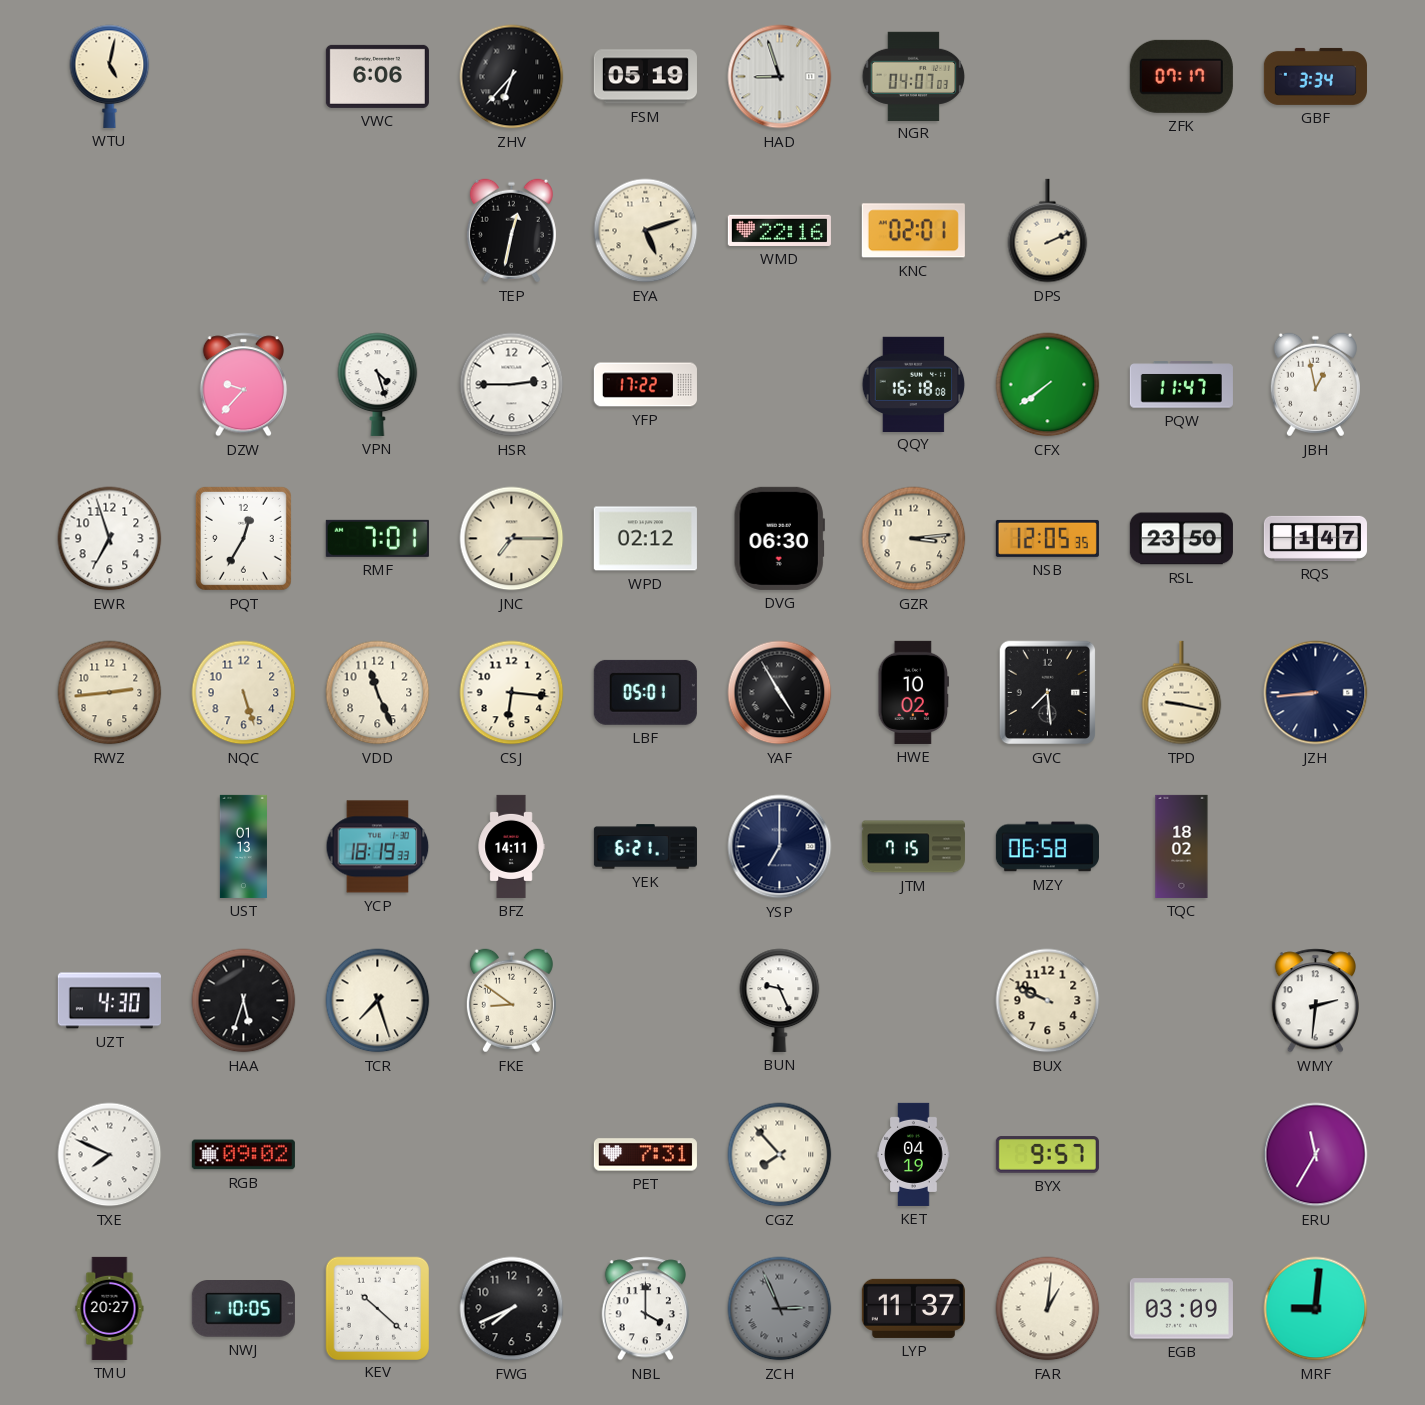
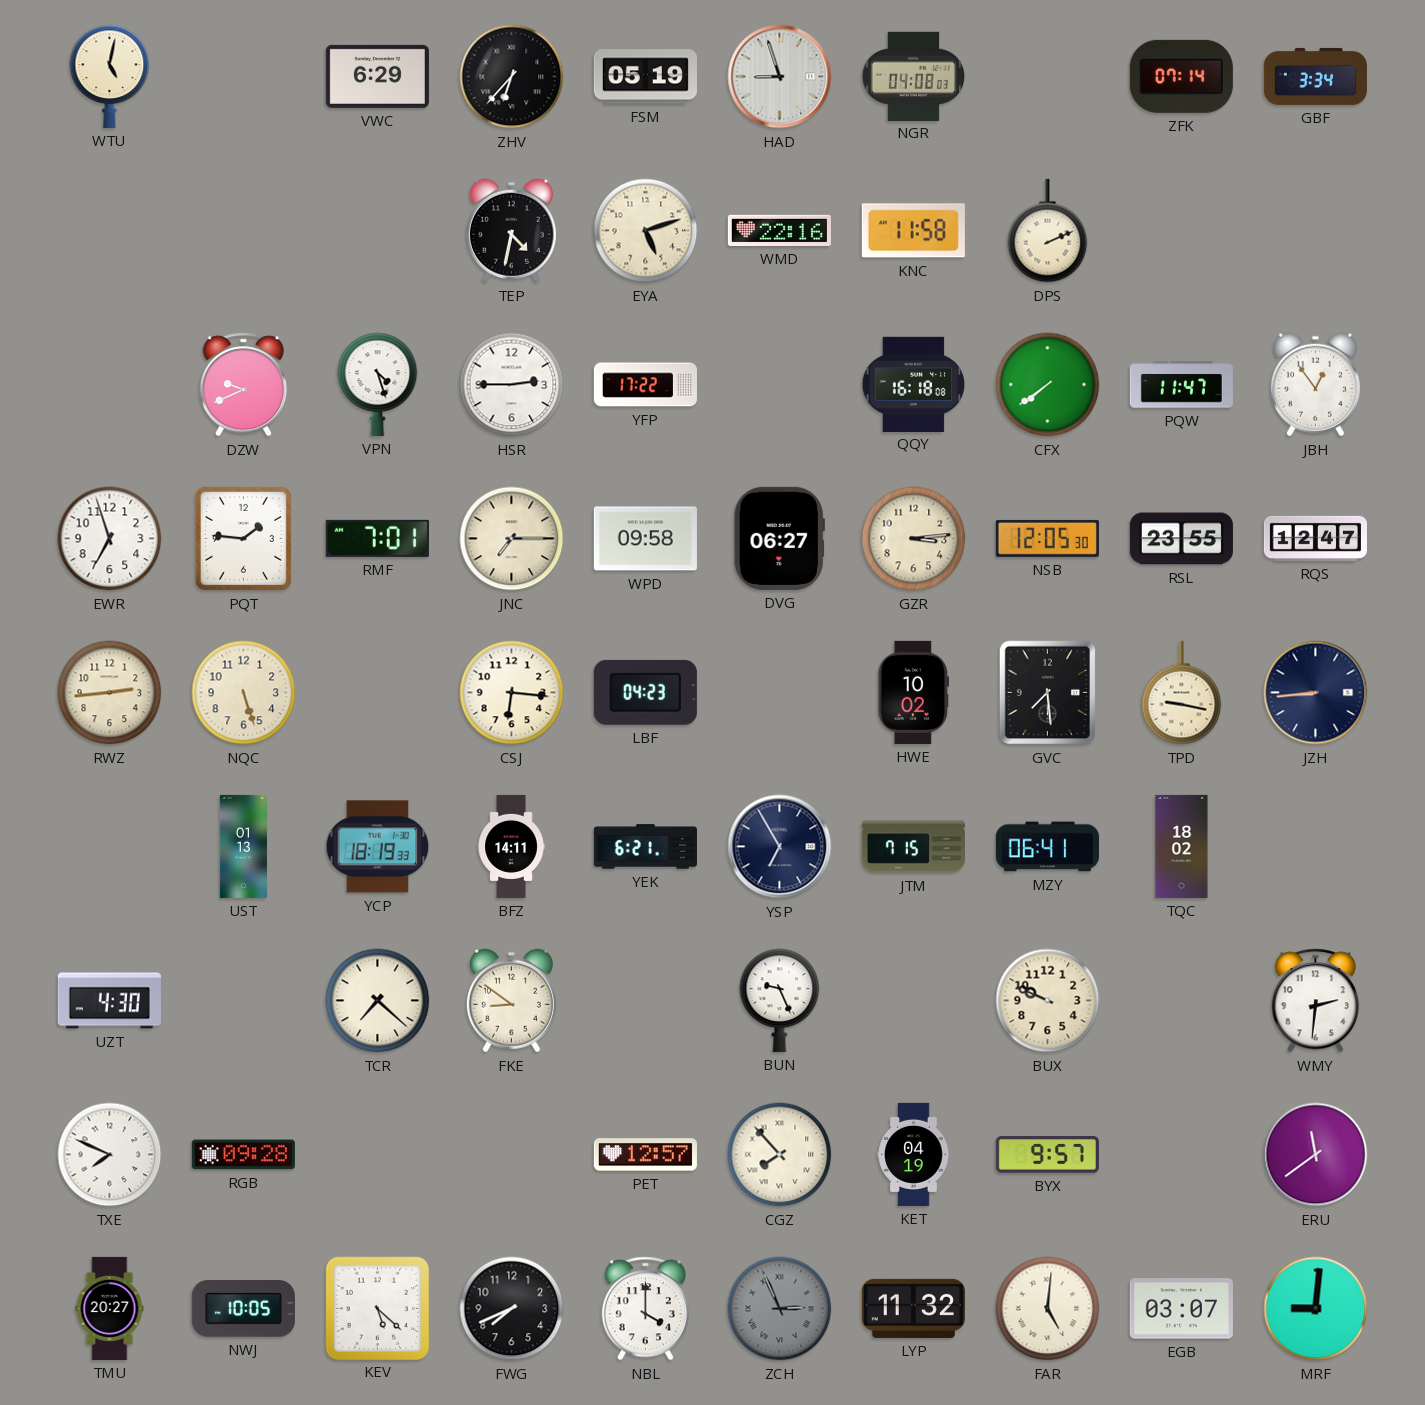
VWC: 6:06 -> 6:29
NGR: 04:07 -> 04:08
ZFK: 07:17 -> 07:14
TEP: 12:32 -> 4:32
KNC: 02:01 -> 11:58
DZW: 9:37 -> 9:41
JBH: 12:58 -> 12:54
PQT: 12:35 -> 1:46
WPD: 02:12 -> 09:58
DVG: 06:30 -> 06:27
NSB: 12:05:35 -> 12:05:30
RSL: 23:50 -> 23:55
RQS: 1:47 -> 12:47
VDD: 11:26 -> none
LBF: 05:01 -> 04:23
YAF: 4:55 -> none
YSP: 7:00 -> 6:55
MZY: 06:58 -> 06:41
HAA: 5:33 -> none
TCR: 7:27 -> 7:22
RGB: 09:02 -> 09:28
PET: 7:31 -> 12:57
ERU: 11:35 -> 11:39
KEV: 10:22 -> 5:22
LYP: 11:37 -> 11:32
FAR: 1:01 -> 5:01
EGB: 03:09 -> 03:07
